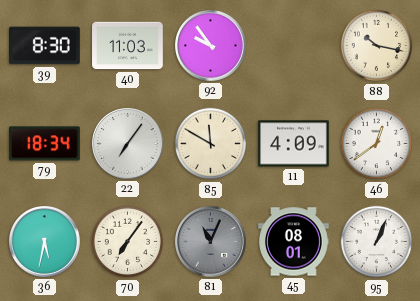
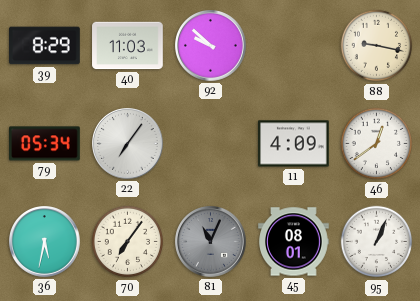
39: 8:30 -> 8:29
92: 9:54 -> 9:52
88: 10:17 -> 9:17
79: 18:34 -> 05:34
85: 11:50 -> none
